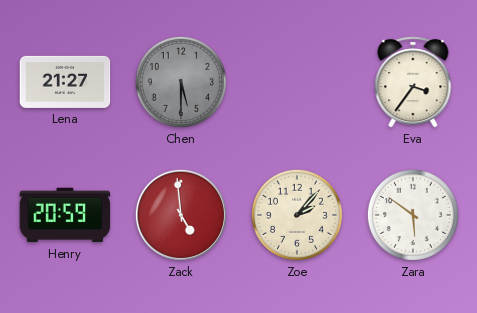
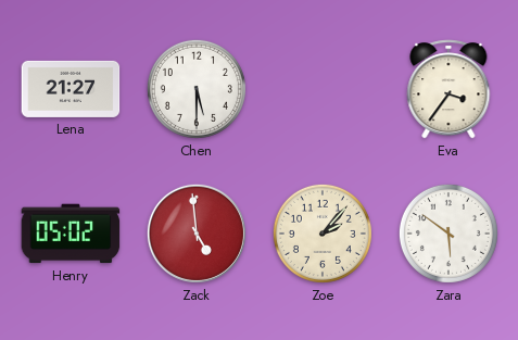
Chen dial: grey -> white
Henry: 20:59 -> 05:02
